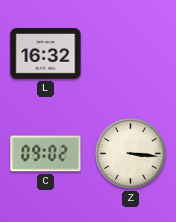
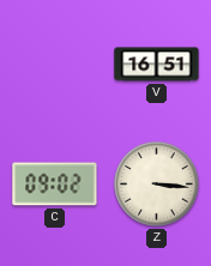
L: 16:32 -> none
V: none -> 16:51
